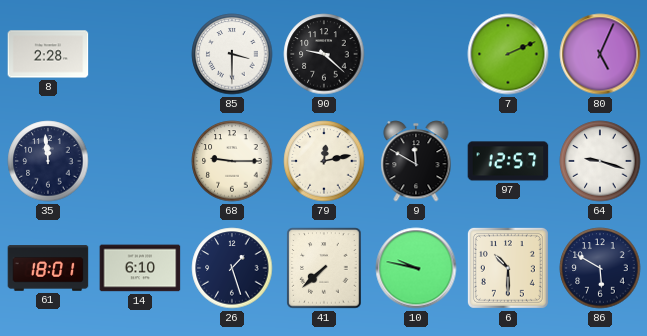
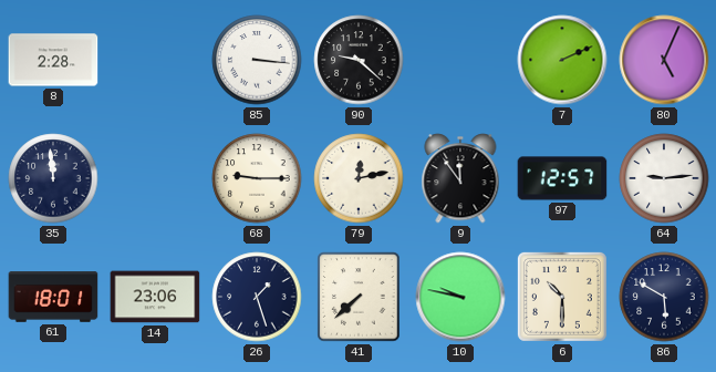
85: 3:30 -> 3:16
9: 11:50 -> 11:54
64: 9:18 -> 9:14
14: 6:10 -> 23:06
